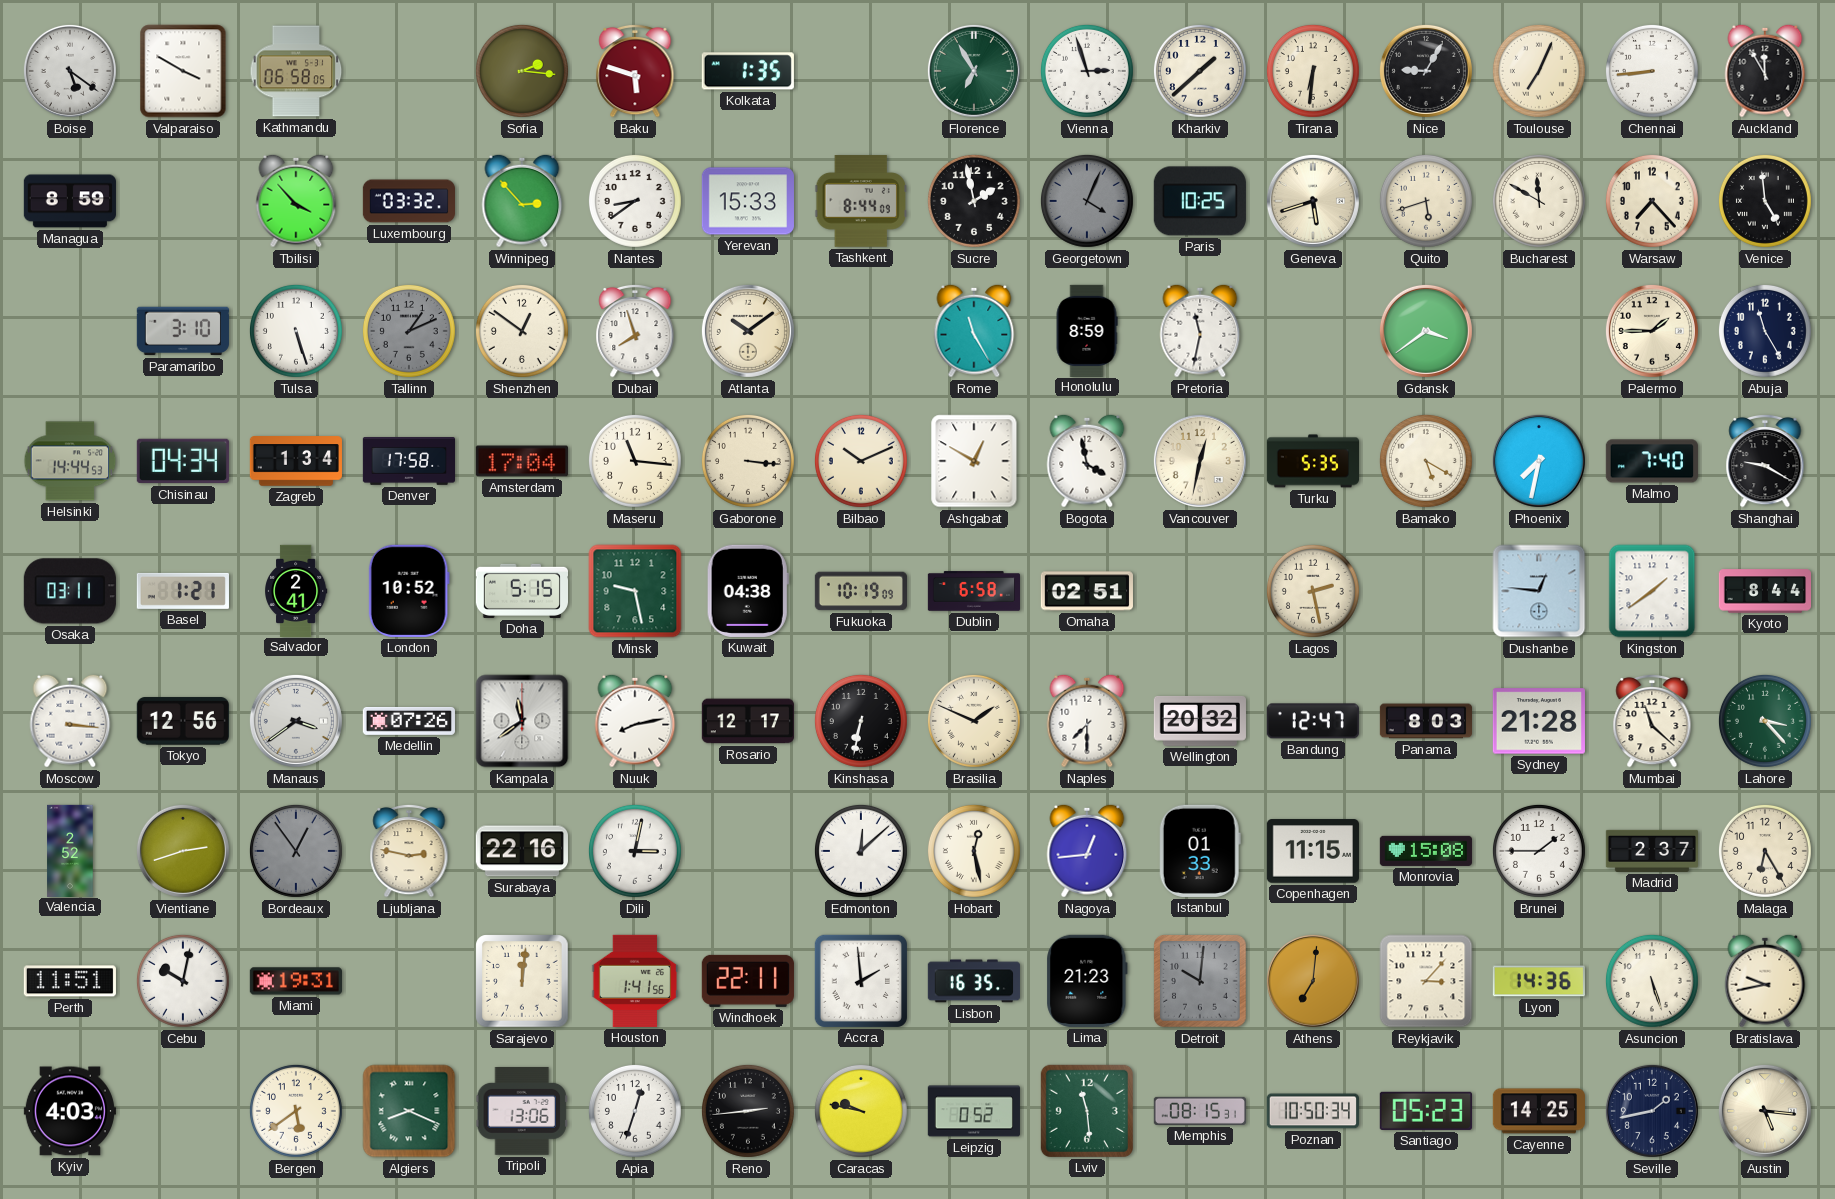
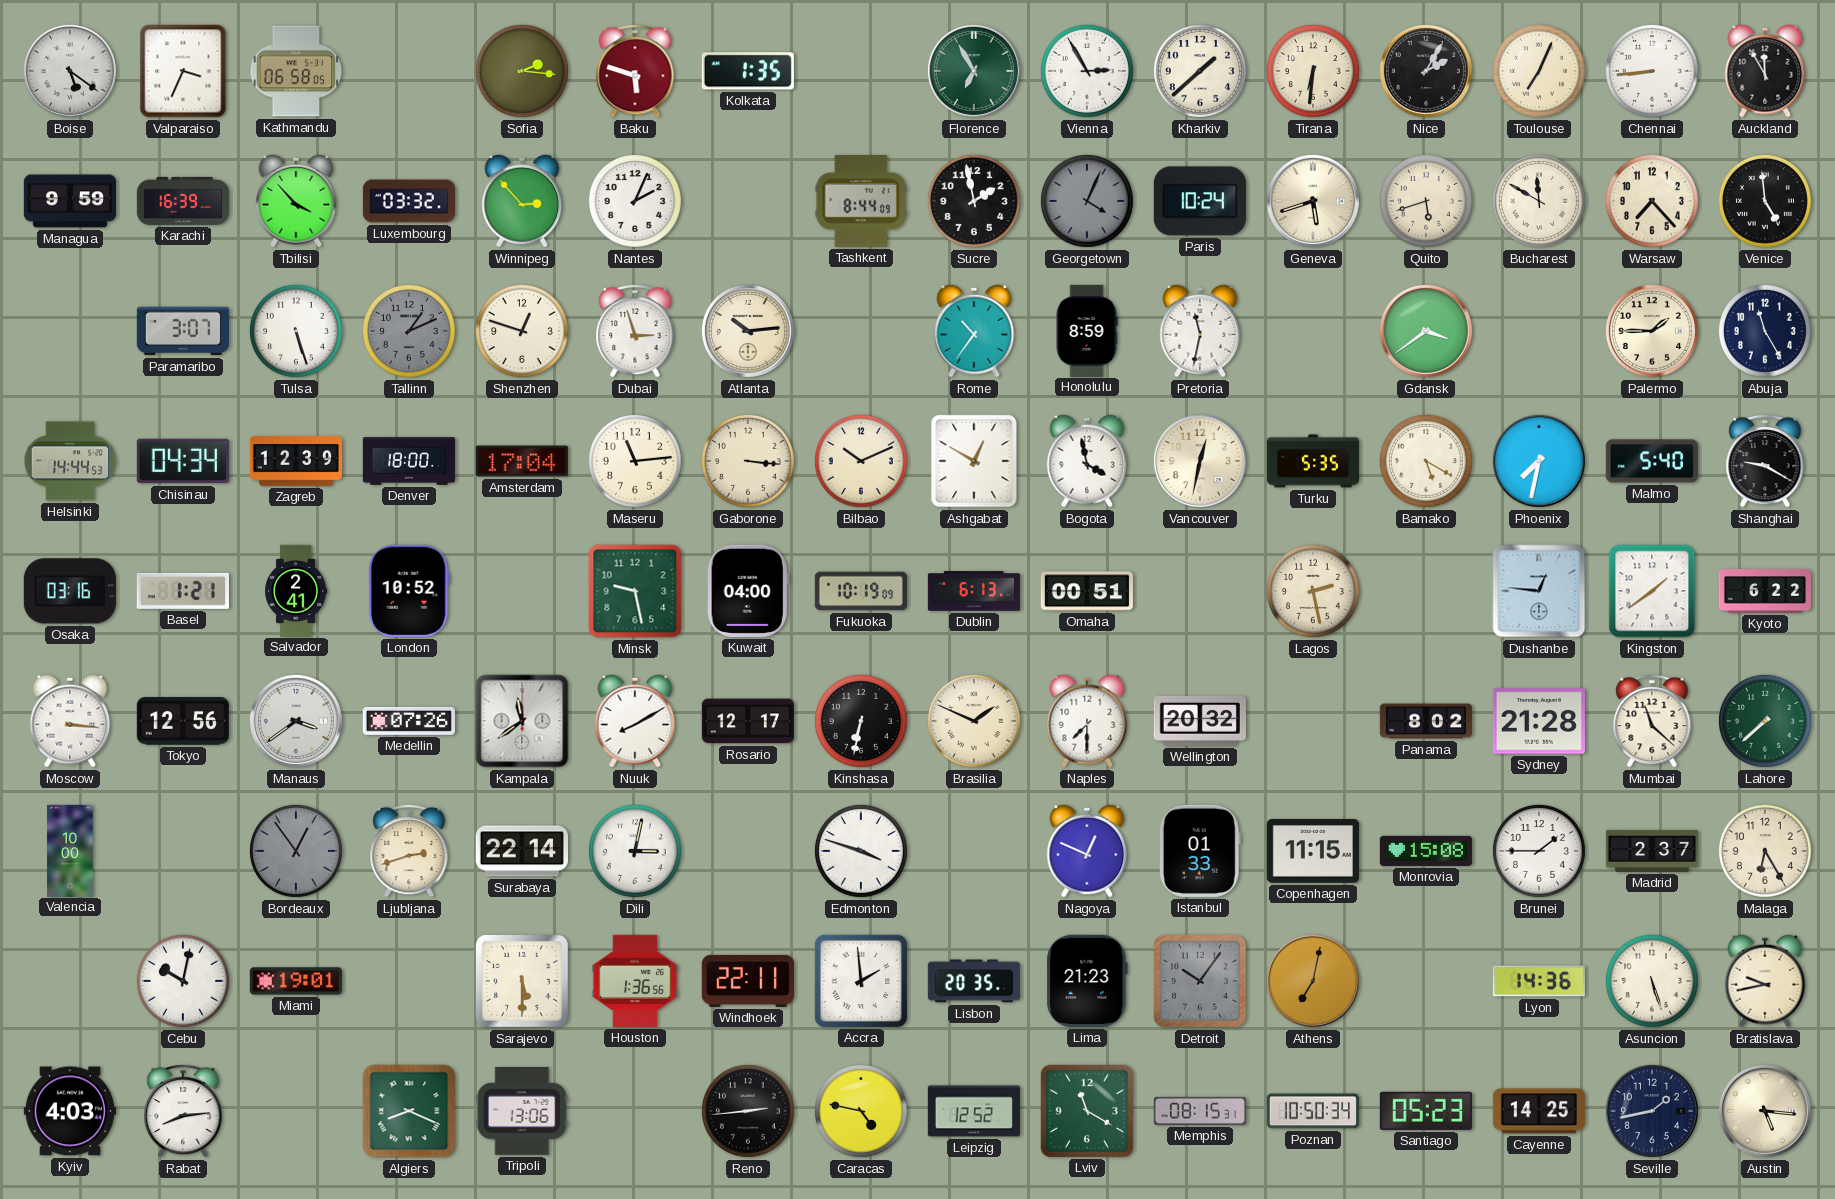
Valparaiso: 3:50 -> 3:34
Vienna: 2:57 -> 2:55
Nice: 9:05 -> 2:05
Managua: 8:59 -> 9:59
Karachi: none -> 16:39
Nantes: 8:39 -> 2:04
Yerevan: 15:33 -> none
Paris: 10:25 -> 10:24
Paramaribo: 3:10 -> 3:07
Shenzhen: 12:51 -> 12:48
Dubai: 7:57 -> 2:57
Atlanta: 10:09 -> 10:14
Rome: 11:25 -> 10:36
Zagreb: 1:34 -> 12:39
Denver: 17:58 -> 18:00
Maseru: 11:16 -> 11:14
Malmo: 7:40 -> 5:40
Osaka: 03:11 -> 03:16
Doha: 5:15 -> none
Kuwait: 04:38 -> 04:00
Dublin: 6:58 -> 6:13
Omaha: 02:51 -> 00:51
Kyoto: 8:44 -> 6:22
Nuuk: 8:13 -> 8:10
Bandung: 12:47 -> none
Panama: 8:03 -> 8:02
Lahore: 3:23 -> 7:38
Valencia: 2:52 -> 10:00
Vientiane: 2:42 -> none
Ljubljana: 2:47 -> 2:42
Surabaya: 22:16 -> 22:14
Edmonton: 12:08 -> 3:48
Hobart: 12:28 -> none
Nagoya: 12:44 -> 12:49
Perth: 11:51 -> none
Miami: 19:31 -> 19:01
Sarajevo: 12:01 -> 5:30
Houston: 1:41 -> 1:36
Lisbon: 16:35 -> 20:35
Detroit: 10:01 -> 10:06
Athens: 7:01 -> 7:02
Reykjavik: 3:07 -> none
Rabat: none -> 8:14
Bergen: 5:39 -> none
Apia: 12:33 -> none
Caracas: 9:47 -> 4:47
Leipzig: 0:52 -> 12:52
Lviv: 11:29 -> 11:20
